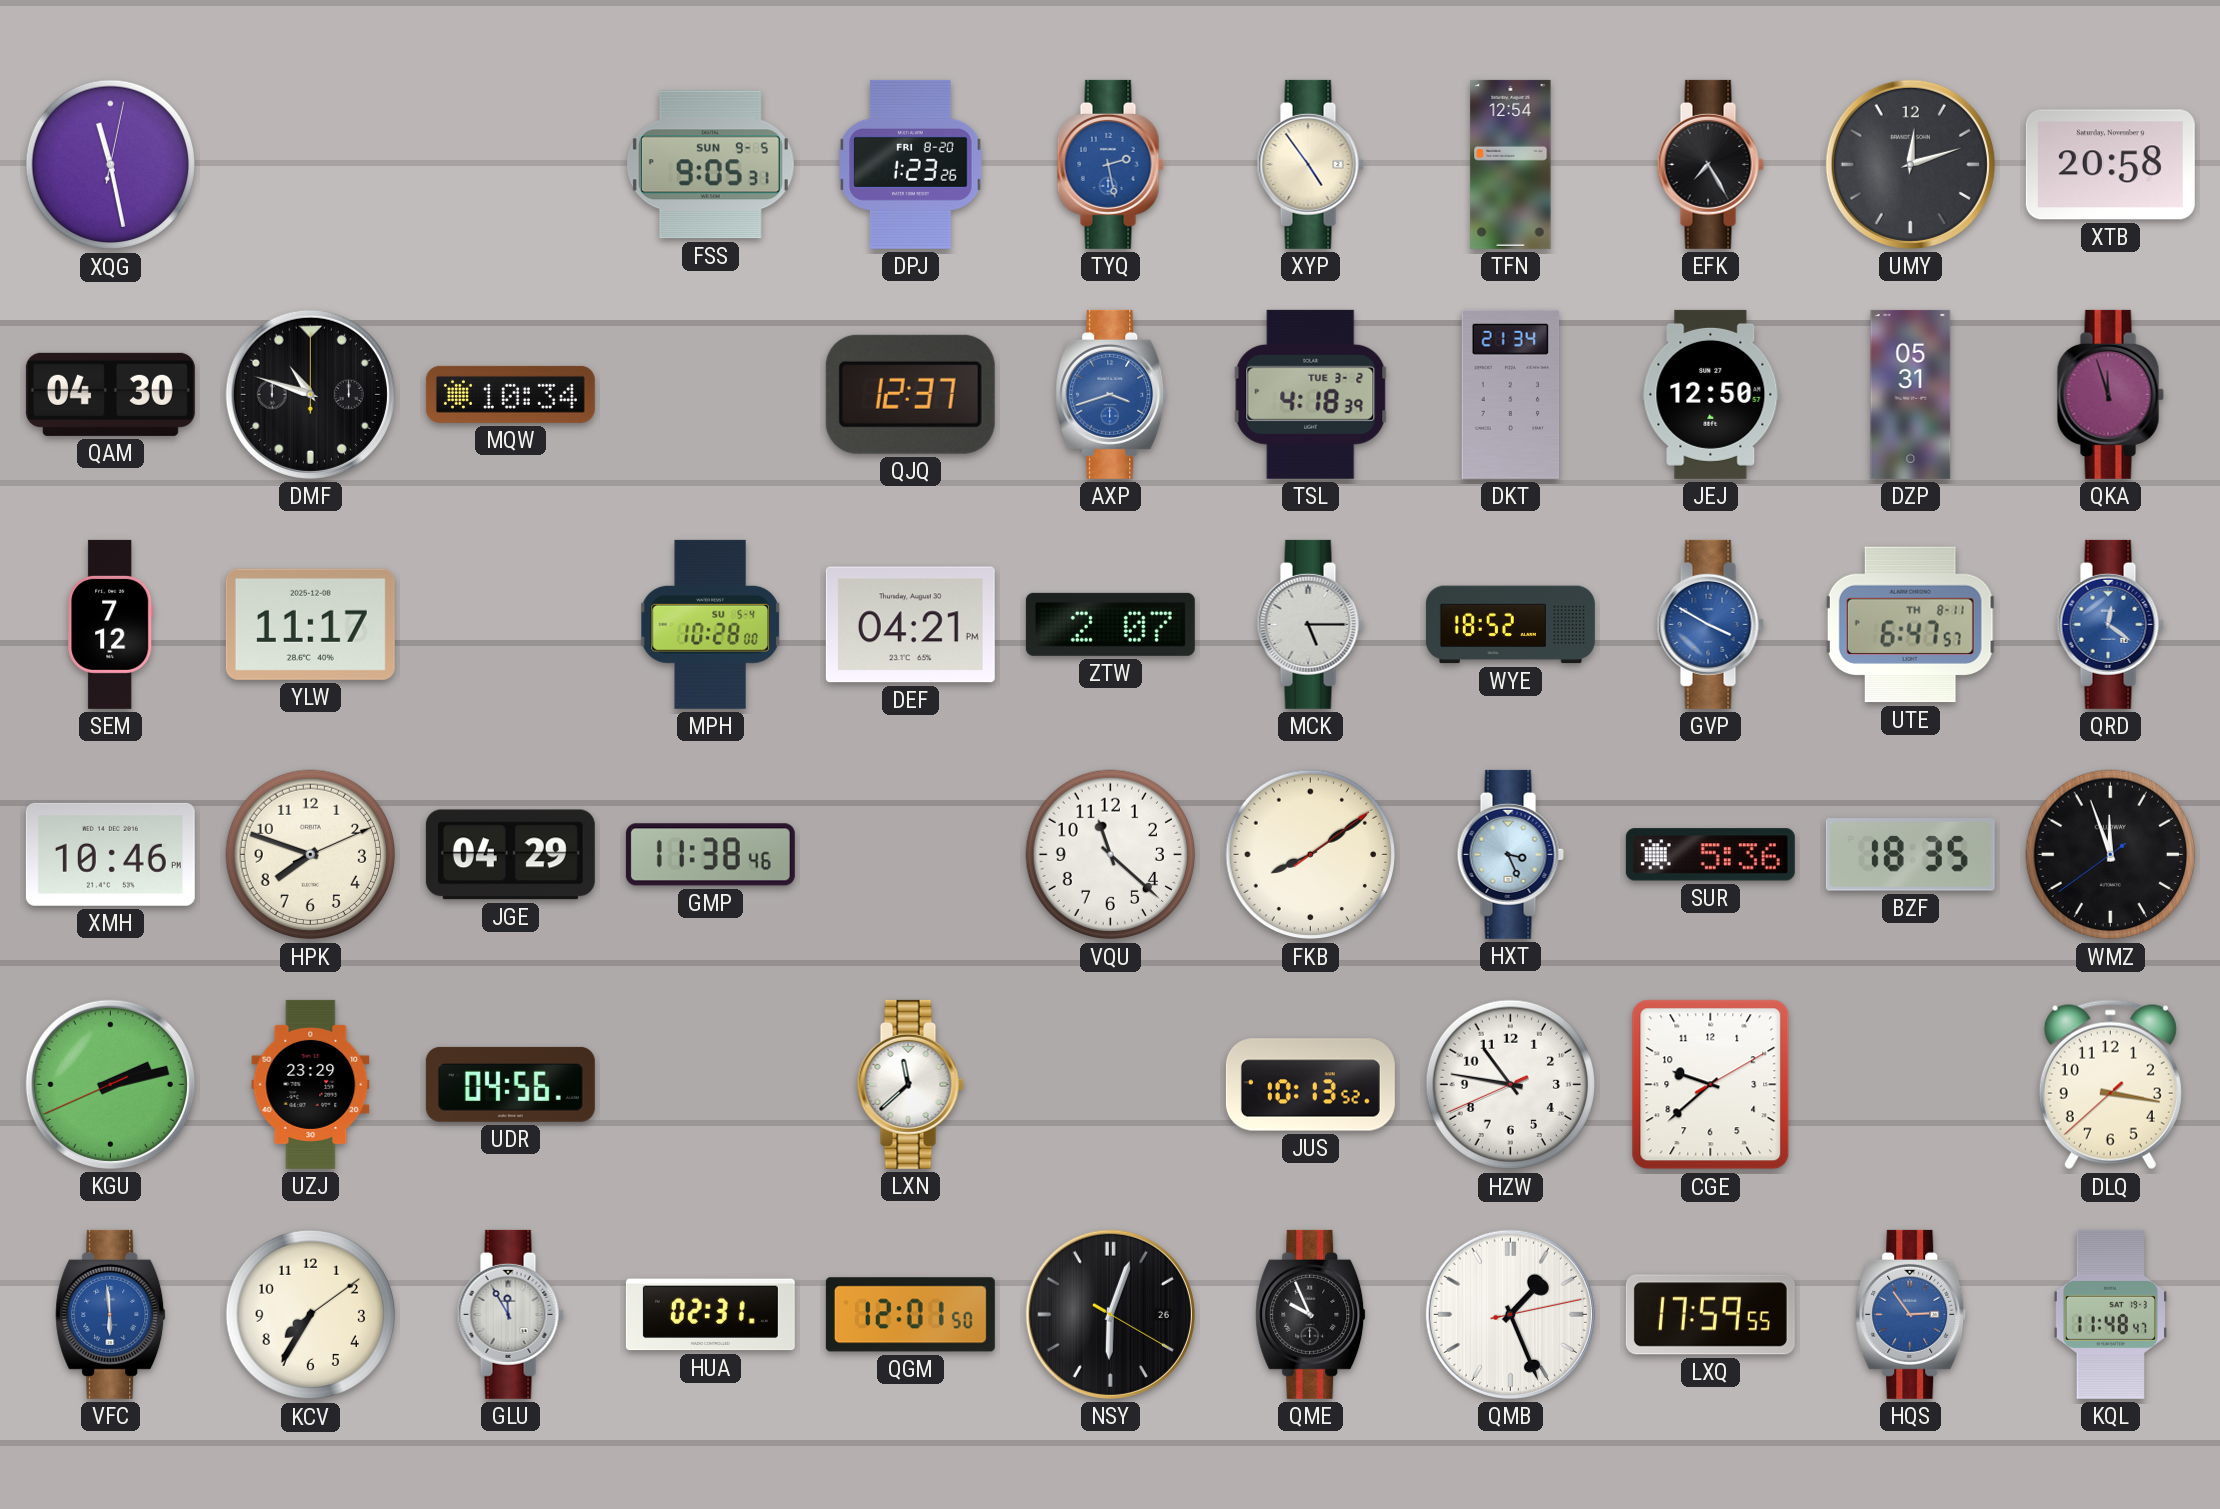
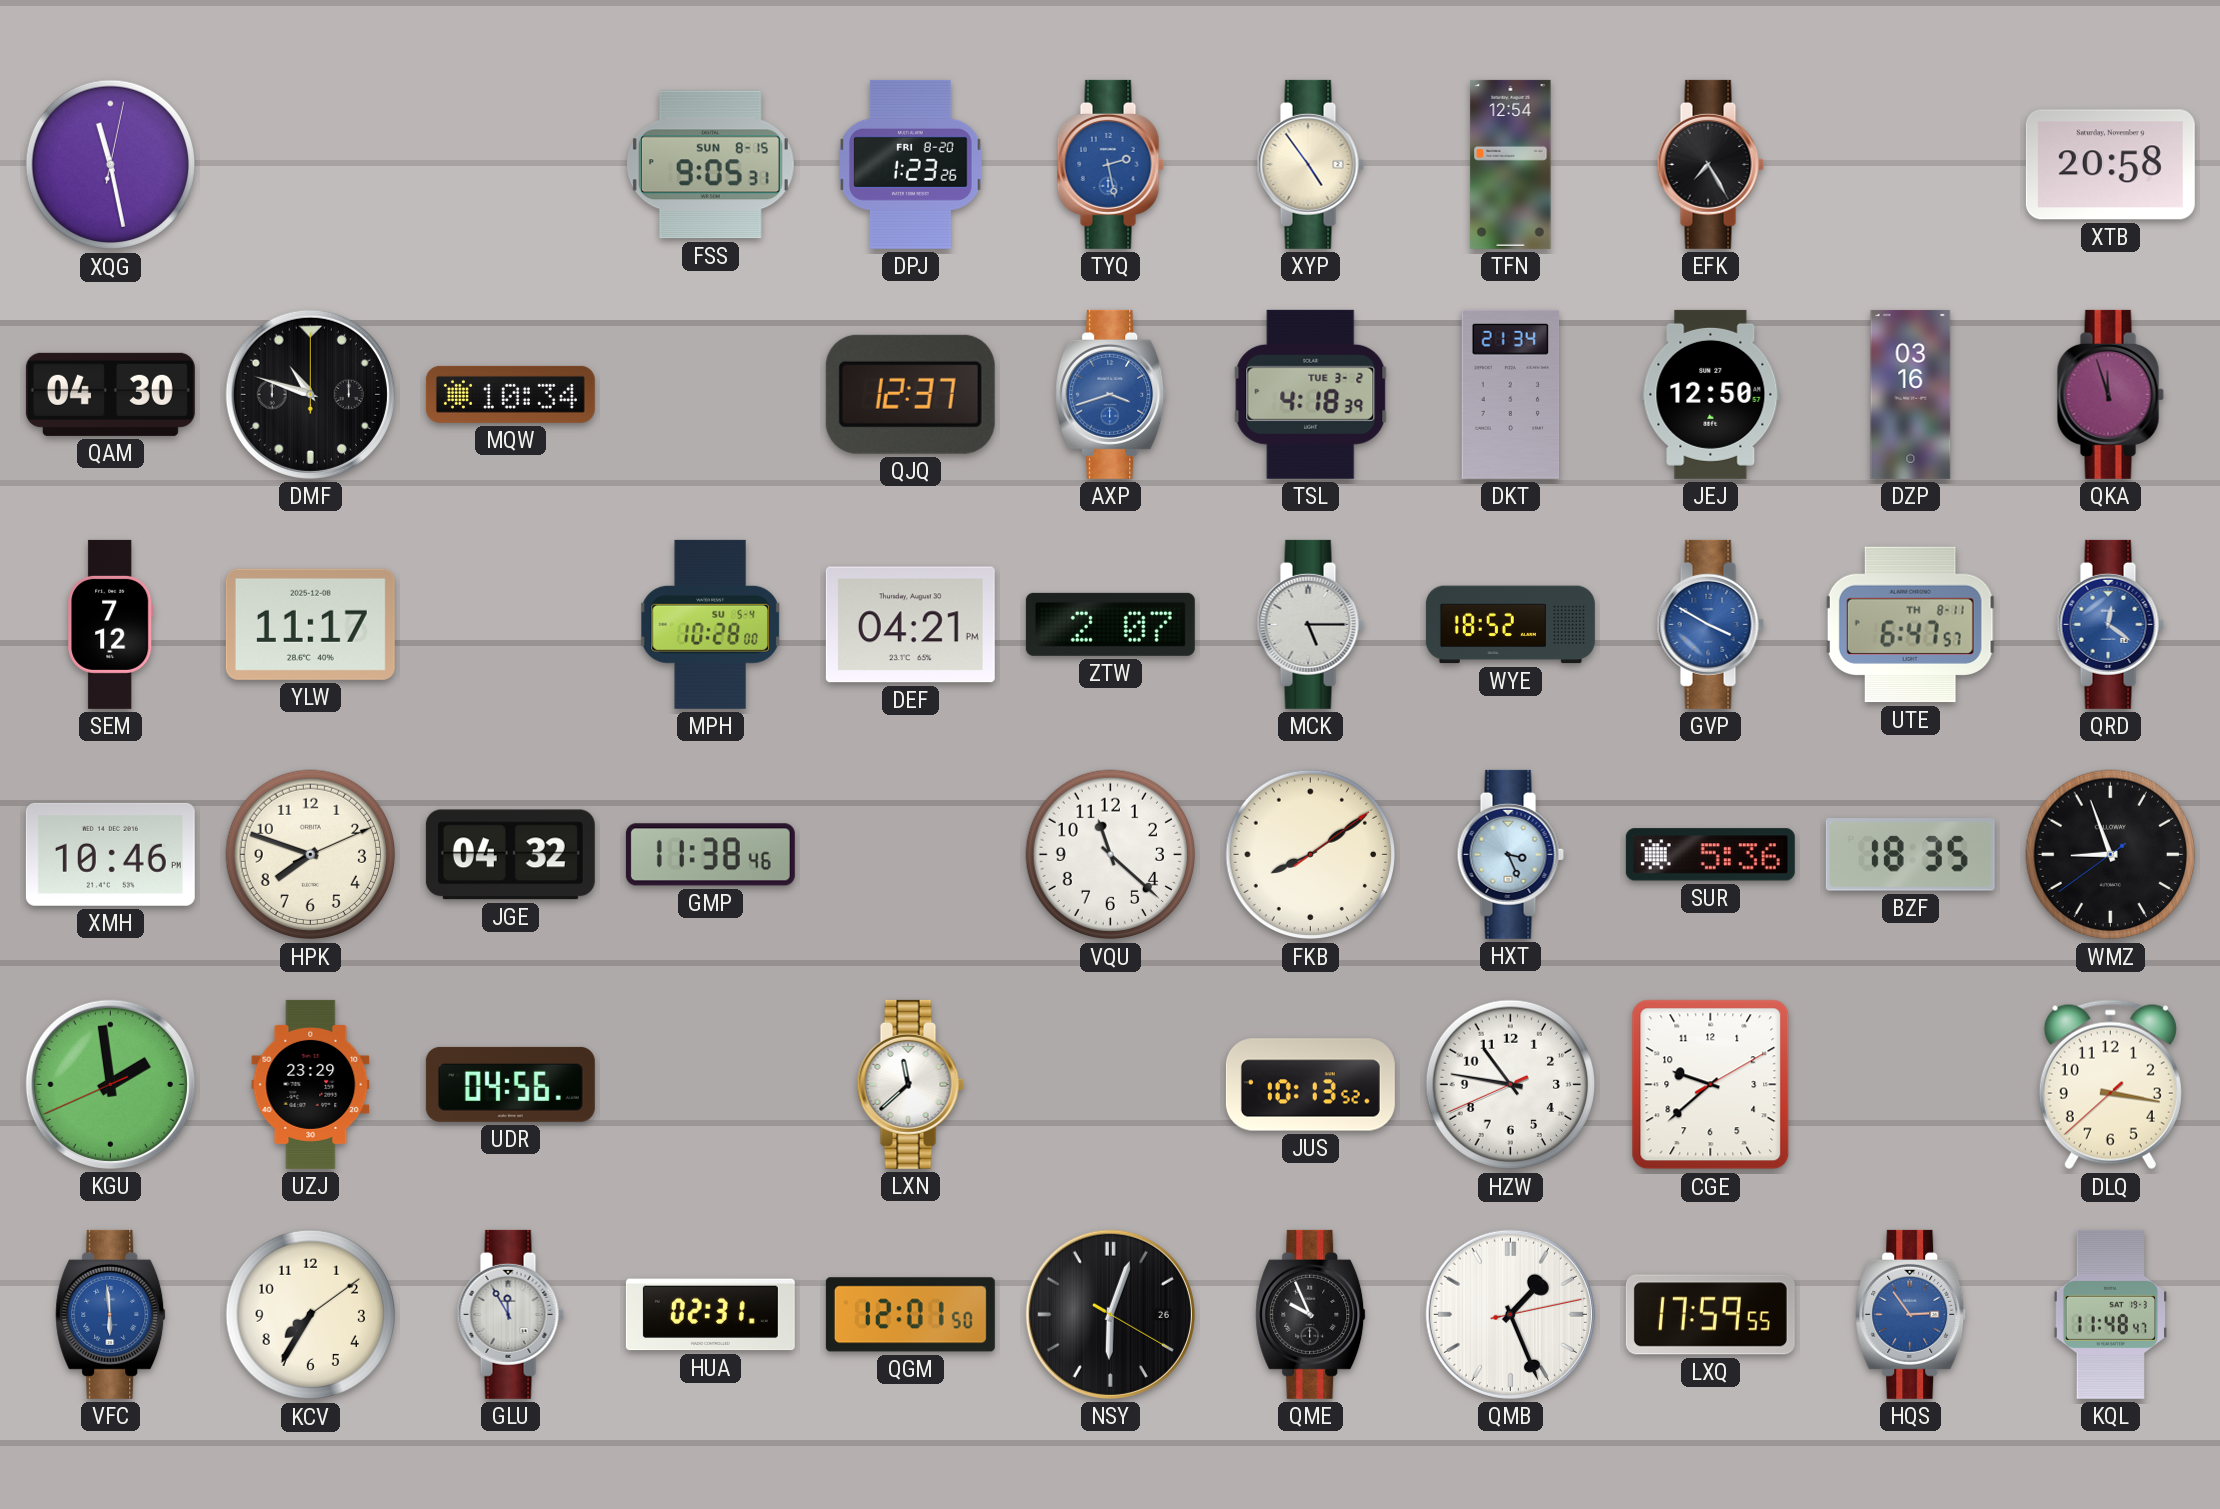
FSS date: SUN 9-5 -> SUN 8-15
UMY: 12:12 -> none
DZP: 05:31 -> 03:16
JGE: 04:29 -> 04:32
WMZ: 11:56 -> 8:56
KGU: 2:12 -> 1:58
